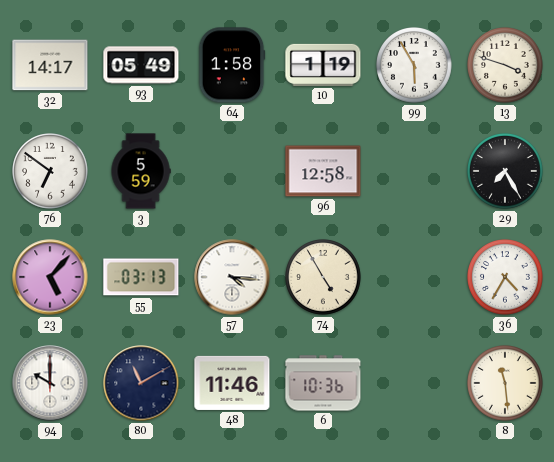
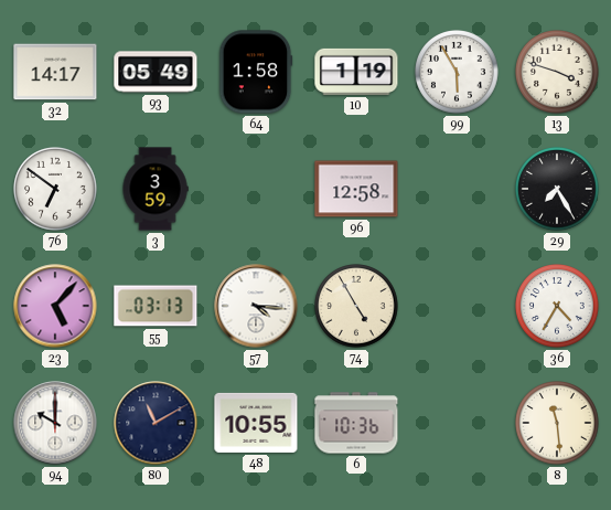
3: 5:59 -> 3:59
48: 11:46 -> 10:55
